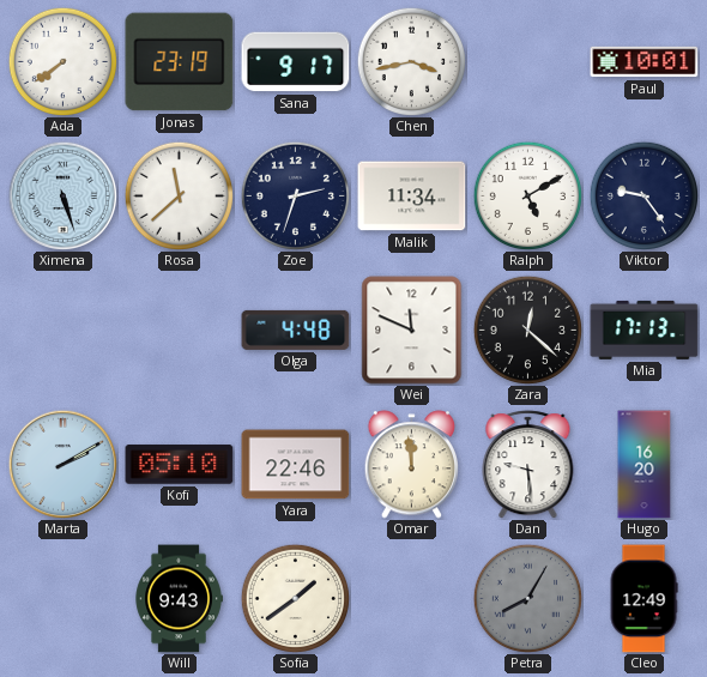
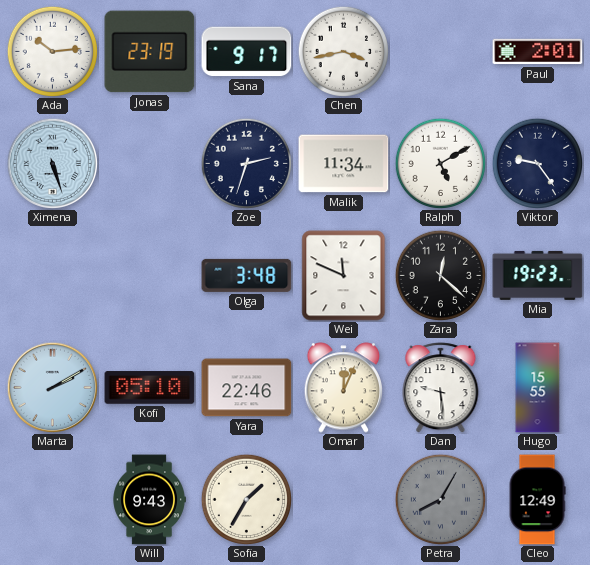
Ada: 7:39 -> 10:14
Paul: 10:01 -> 2:01
Rosa: 11:38 -> none
Olga: 4:48 -> 3:48
Mia: 17:13 -> 19:23
Omar: 11:59 -> 12:04
Hugo: 16:20 -> 15:55
Sofia: 1:39 -> 1:35
